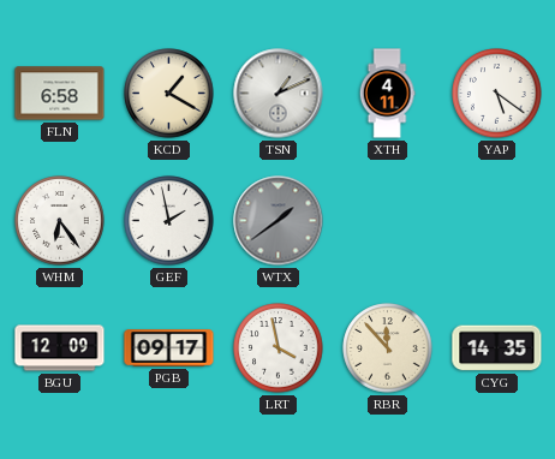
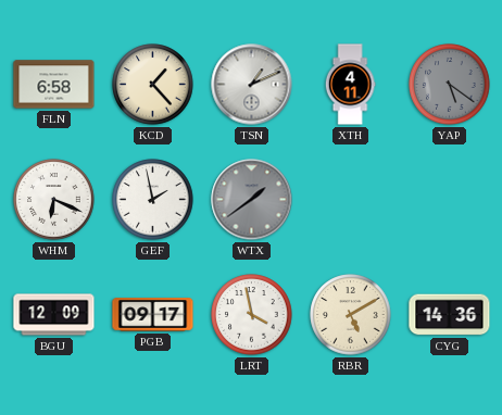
KCD: 1:20 -> 1:23
YAP dial: white -> grey
WHM: 6:24 -> 6:19
RBR: 11:53 -> 5:10
CYG: 14:35 -> 14:36
